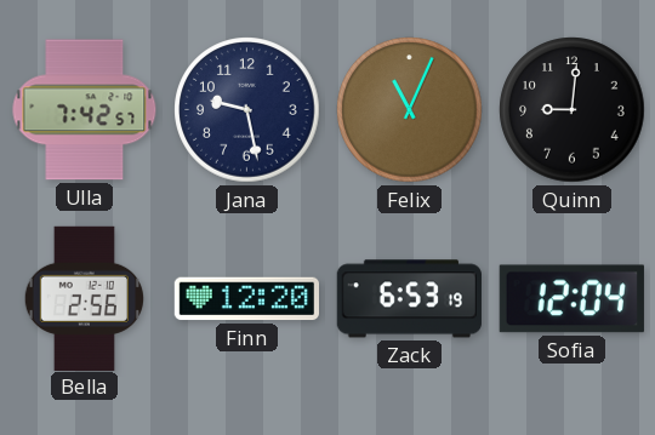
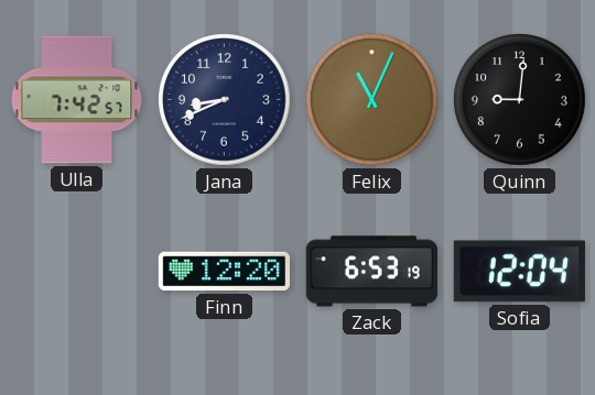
Jana: 9:28 -> 8:41
Bella: 2:56 -> none
